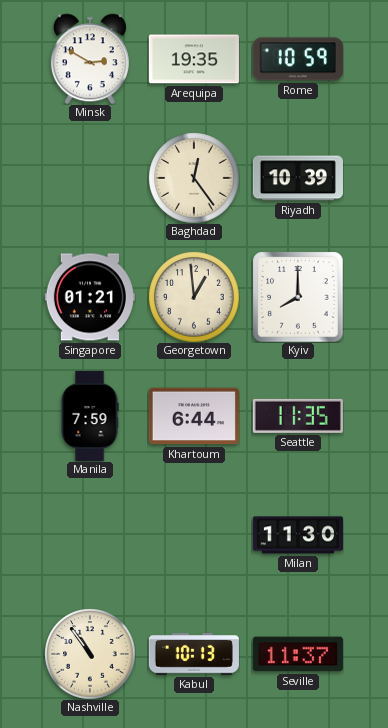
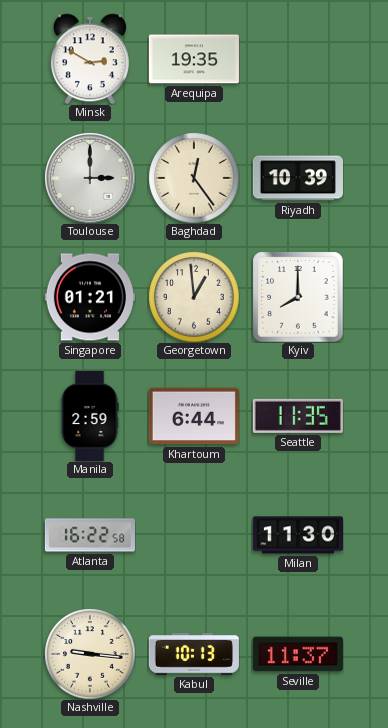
Rome: 10:59 -> none
Toulouse: none -> 3:00
Manila: 7:59 -> 2:59
Atlanta: none -> 16:22
Nashville: 10:54 -> 9:16
